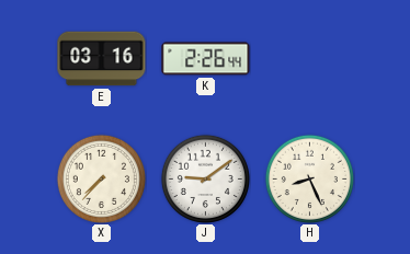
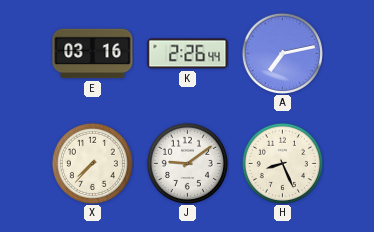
A: none -> 7:13
